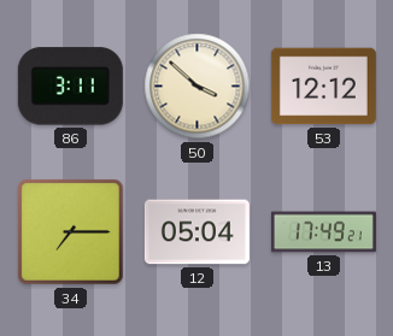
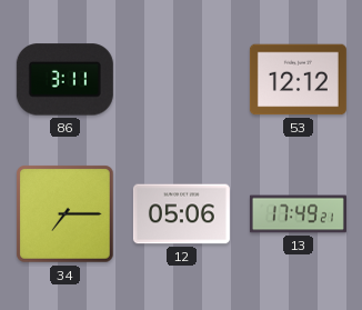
50: 3:52 -> none
12: 05:04 -> 05:06
